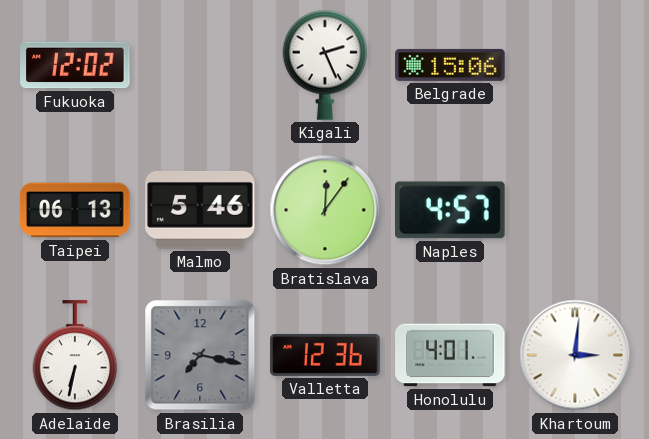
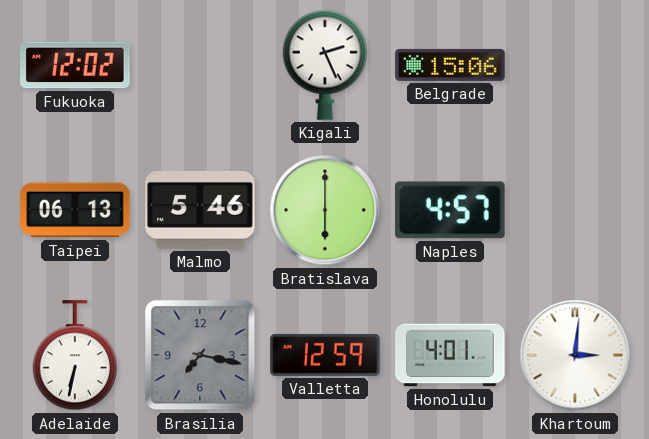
Bratislava: 12:06 -> 6:00
Valletta: 12:36 -> 12:59
